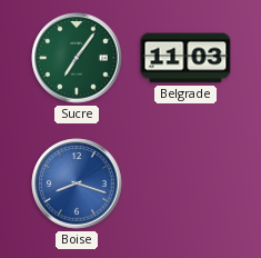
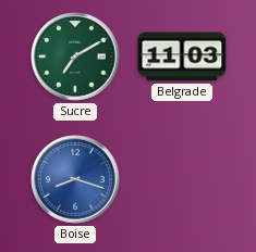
Sucre: 7:06 -> 7:10
